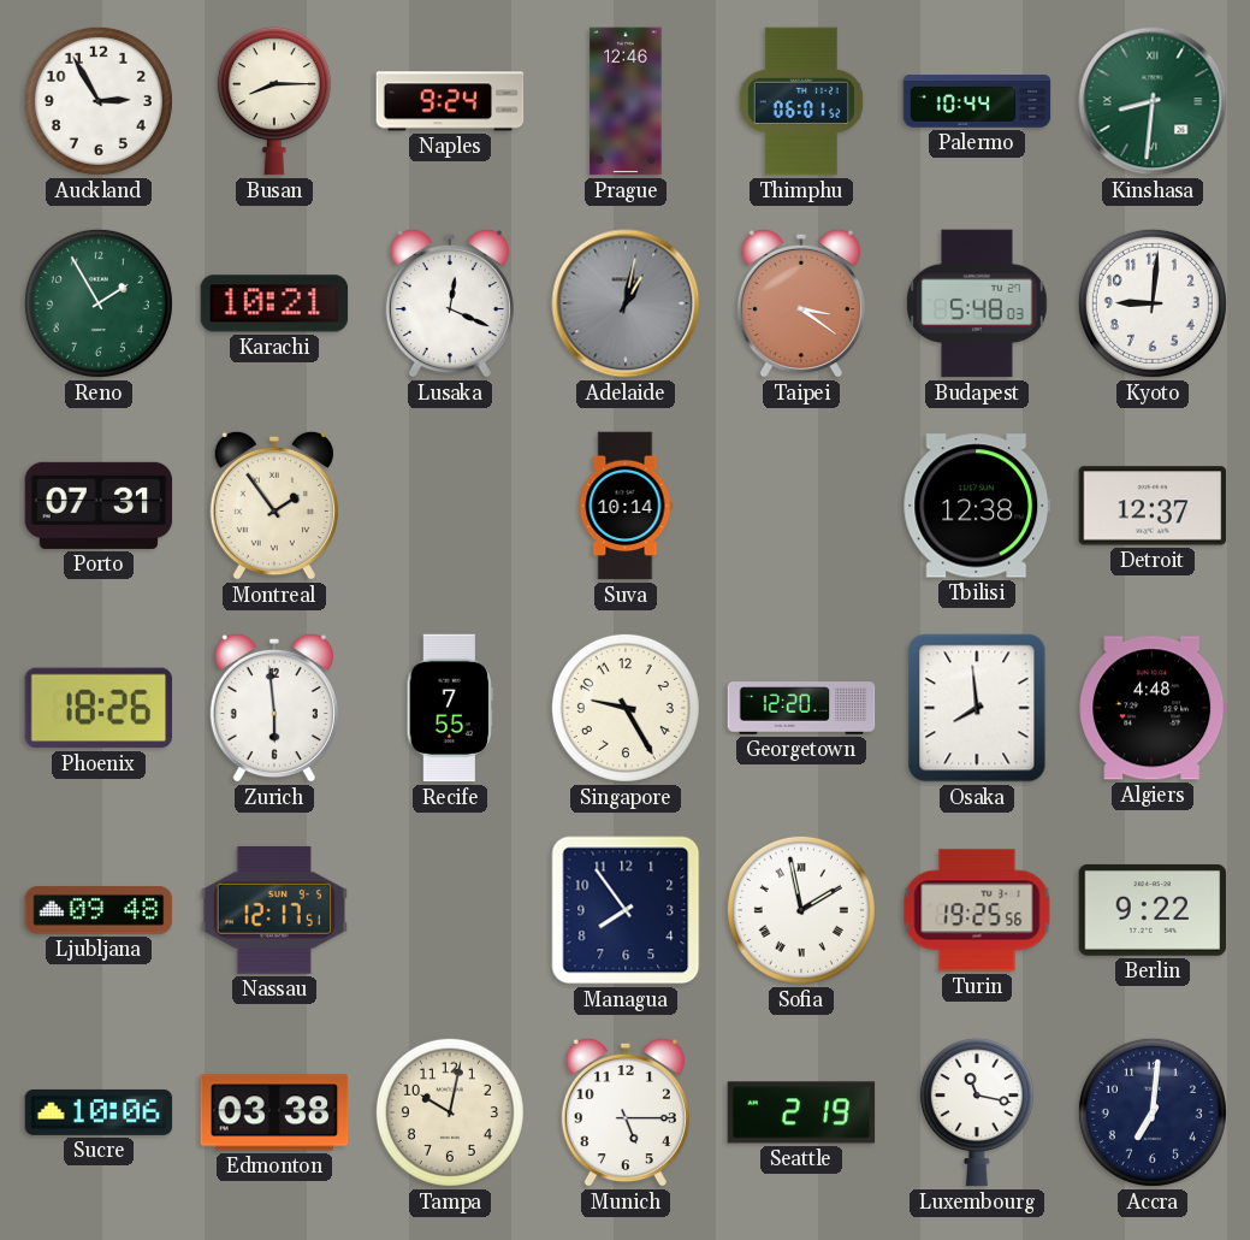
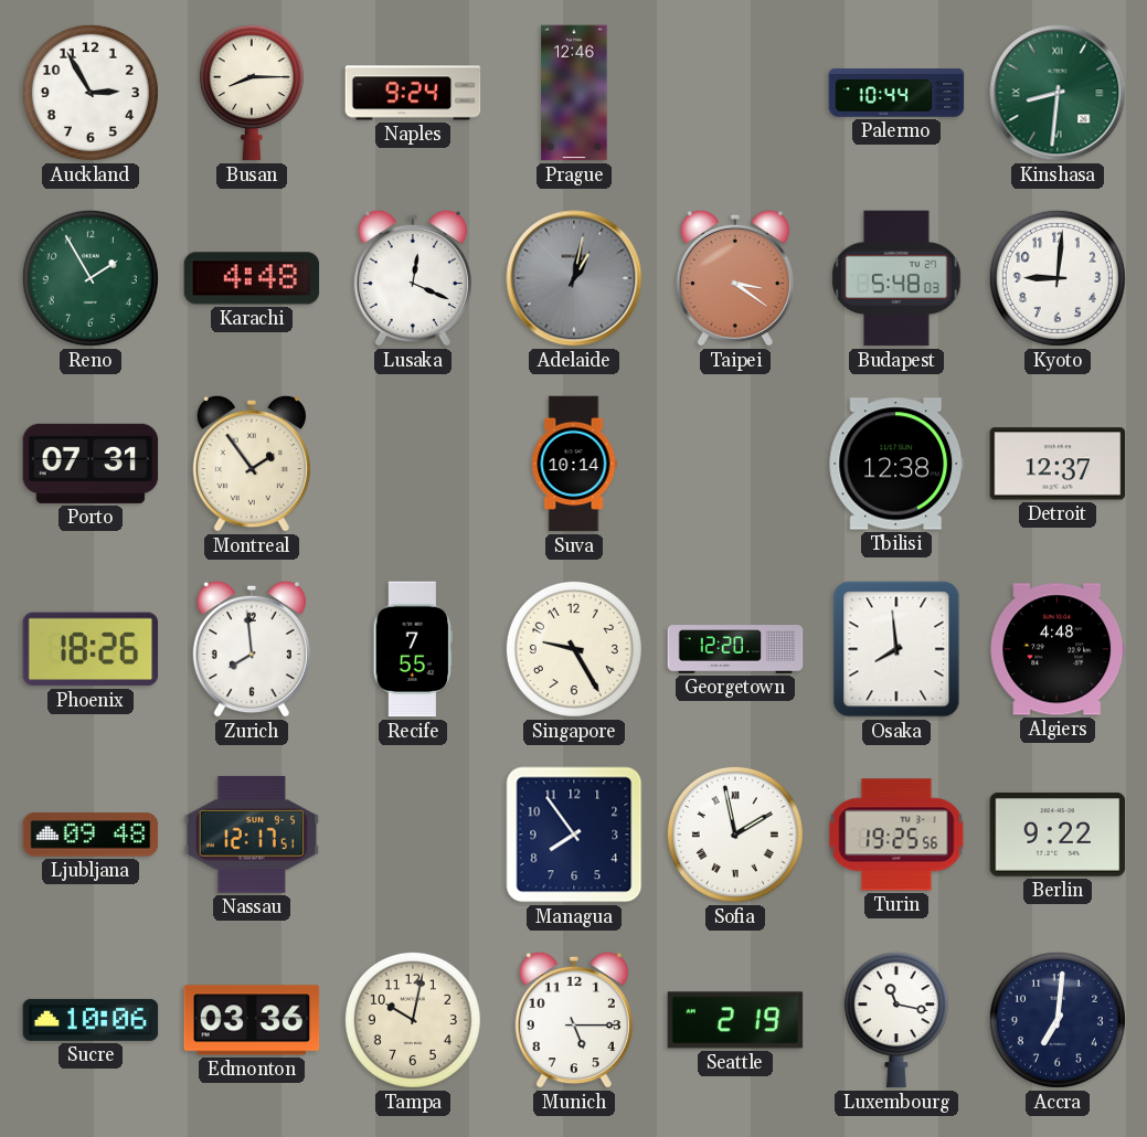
Thimphu: 06:01 -> none
Karachi: 10:21 -> 4:48
Zurich: 5:59 -> 7:59
Edmonton: 03:38 -> 03:36
